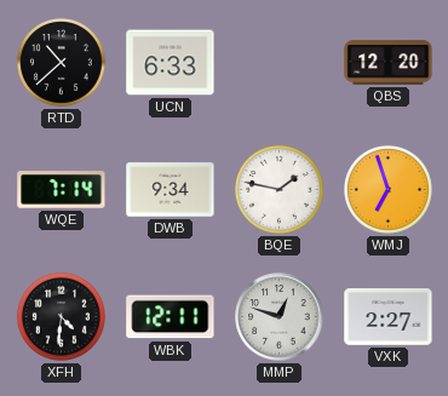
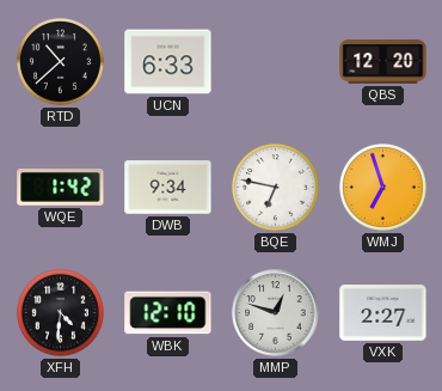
WQE: 7:14 -> 1:42
BQE: 1:47 -> 6:47
WBK: 12:11 -> 12:10
